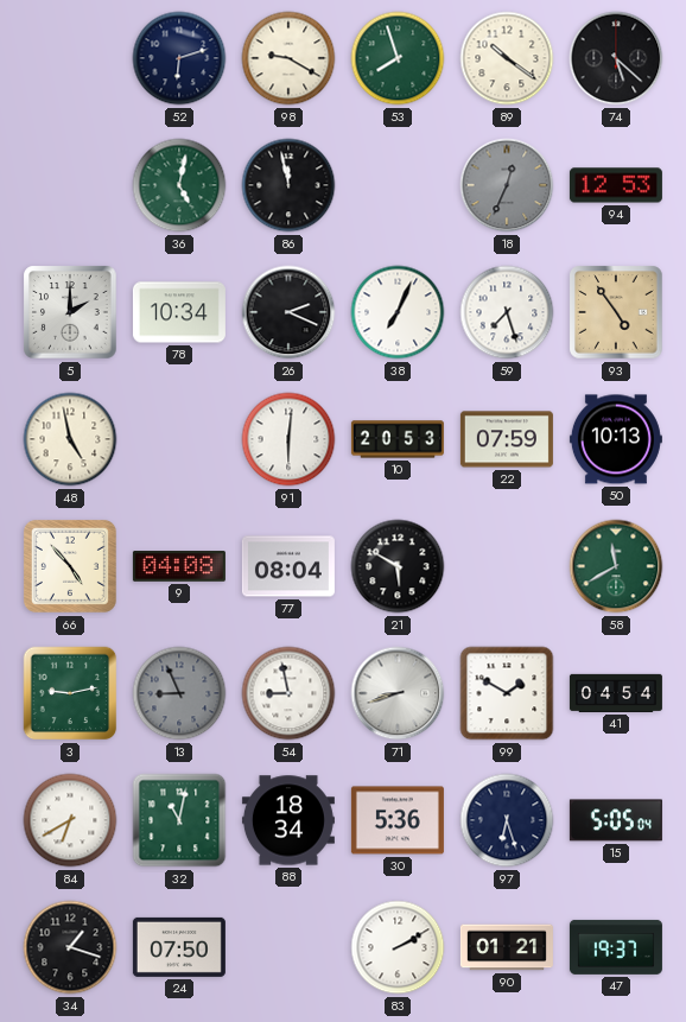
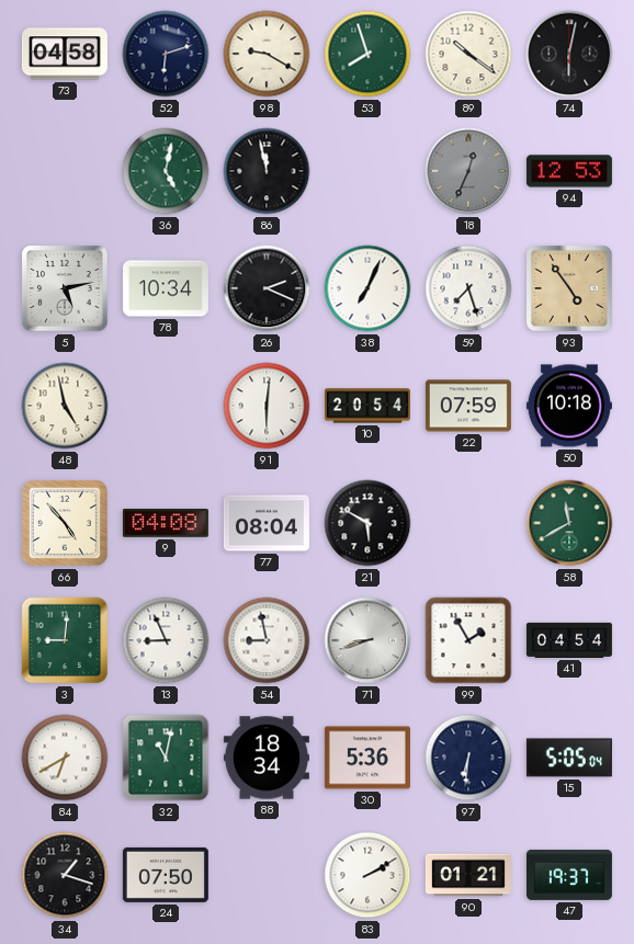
73: none -> 04:58
74: 5:22 -> 6:02
5: 2:00 -> 5:13
10: 20:53 -> 20:54
50: 10:13 -> 10:18
3: 9:13 -> 9:01
13 dial: grey -> white
99: 1:50 -> 1:55
97: 6:27 -> 6:31
